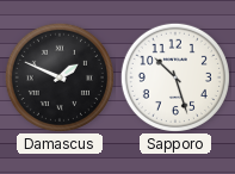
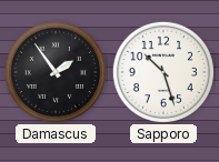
Damascus: 1:49 -> 1:54
